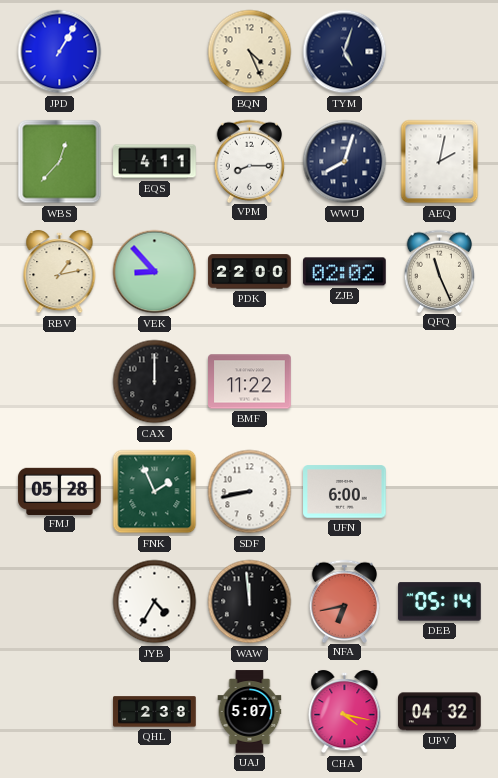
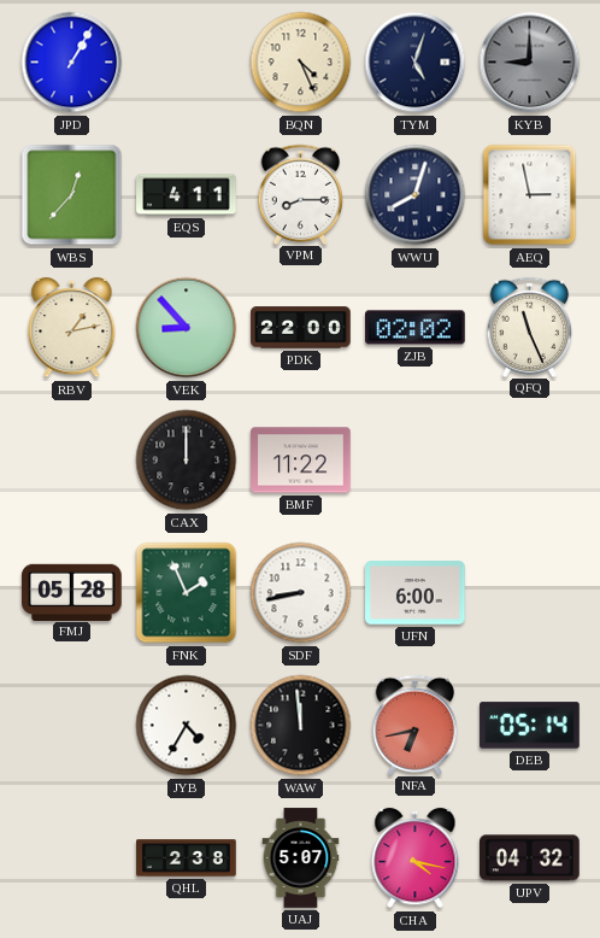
KYB: none -> 9:00
AEQ: 2:02 -> 2:58
